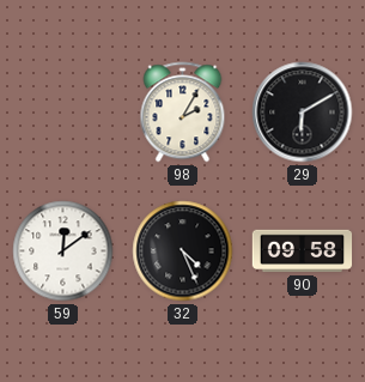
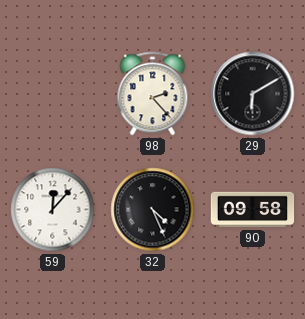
98: 2:05 -> 2:23
59: 12:09 -> 12:07
